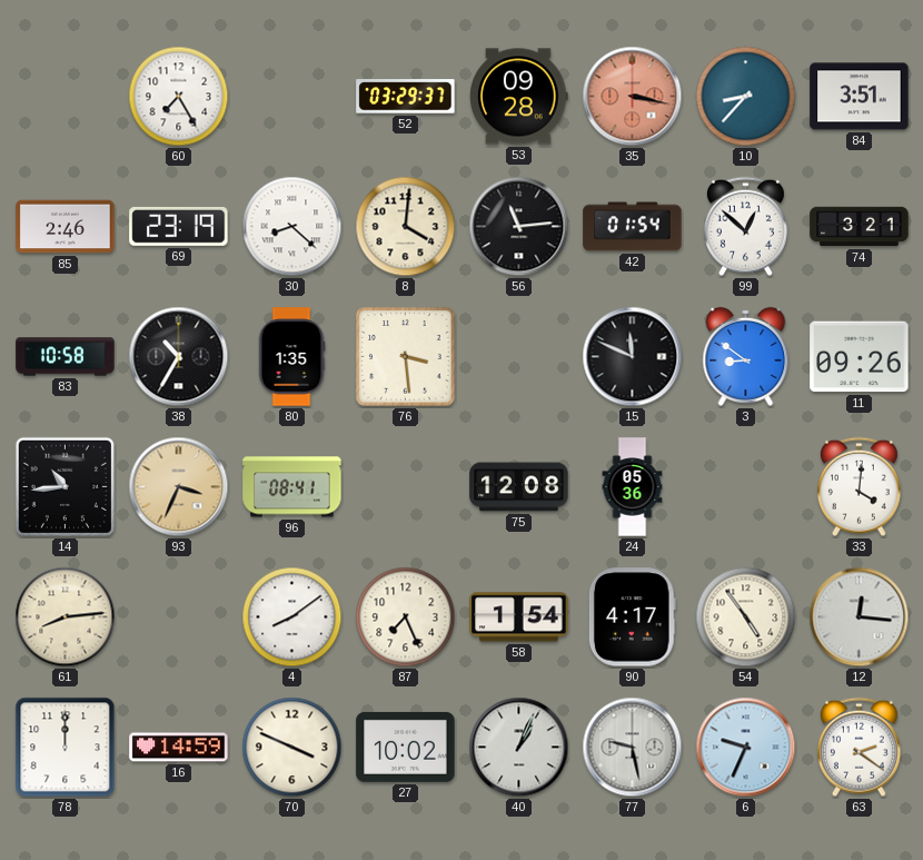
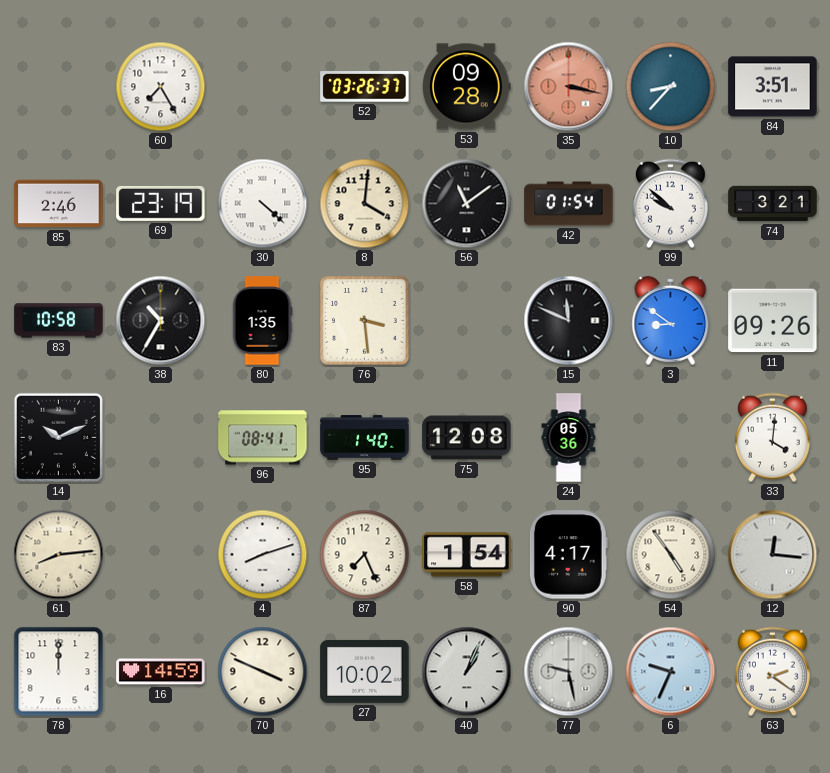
52: 03:29 -> 03:26
30: 8:22 -> 4:22
56: 11:14 -> 11:09
99: 12:52 -> 9:52
14: 10:44 -> 10:11
93: 3:34 -> none
95: none -> 1:40
4: 8:09 -> 8:12
